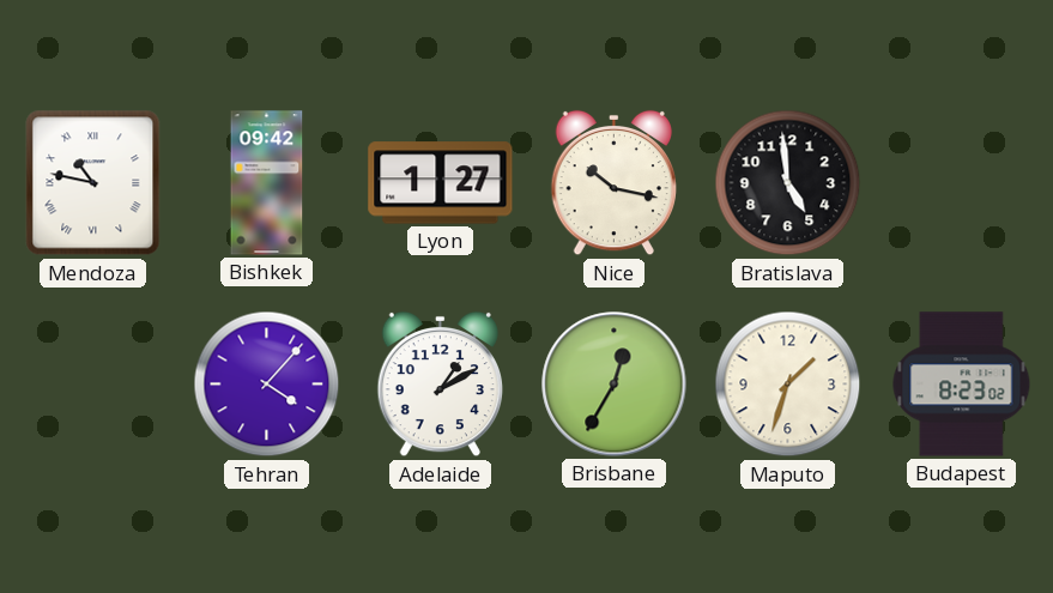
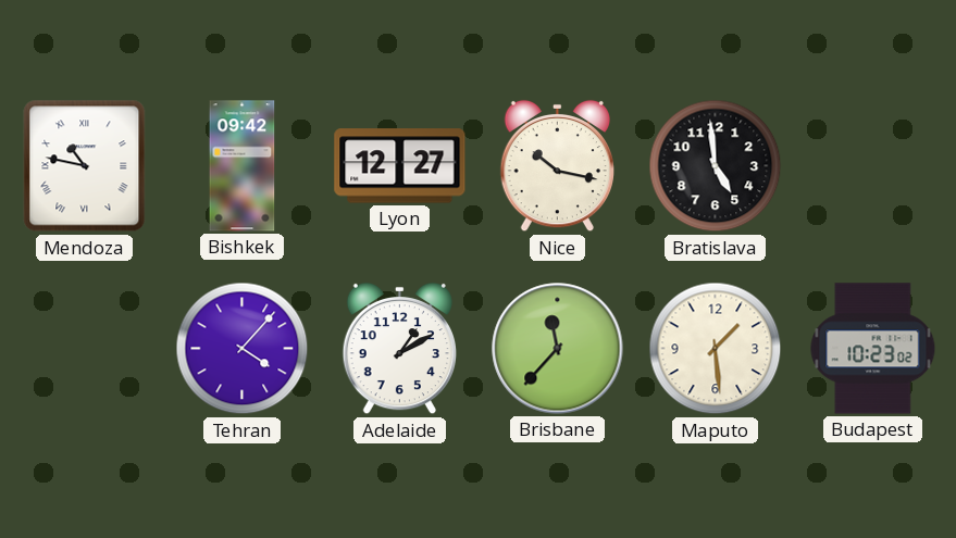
Lyon: 1:27 -> 12:27
Brisbane: 12:35 -> 11:37
Maputo: 1:33 -> 1:29
Budapest: 8:23 -> 10:23
